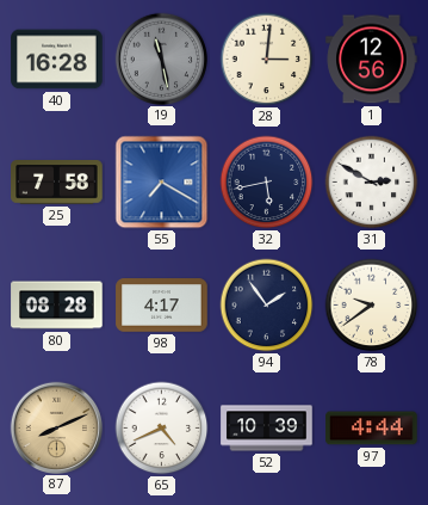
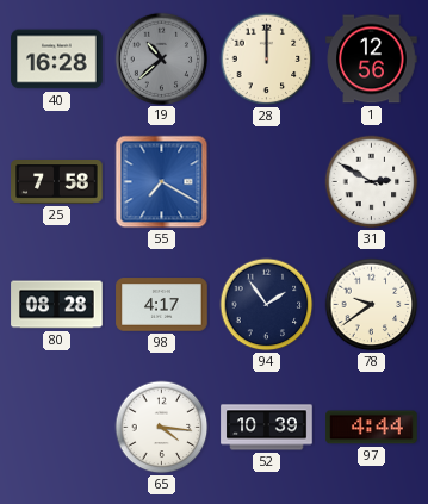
19: 11:28 -> 10:38
28: 3:01 -> 12:00
32: 5:43 -> none
87: 8:11 -> none
65: 4:41 -> 4:16
